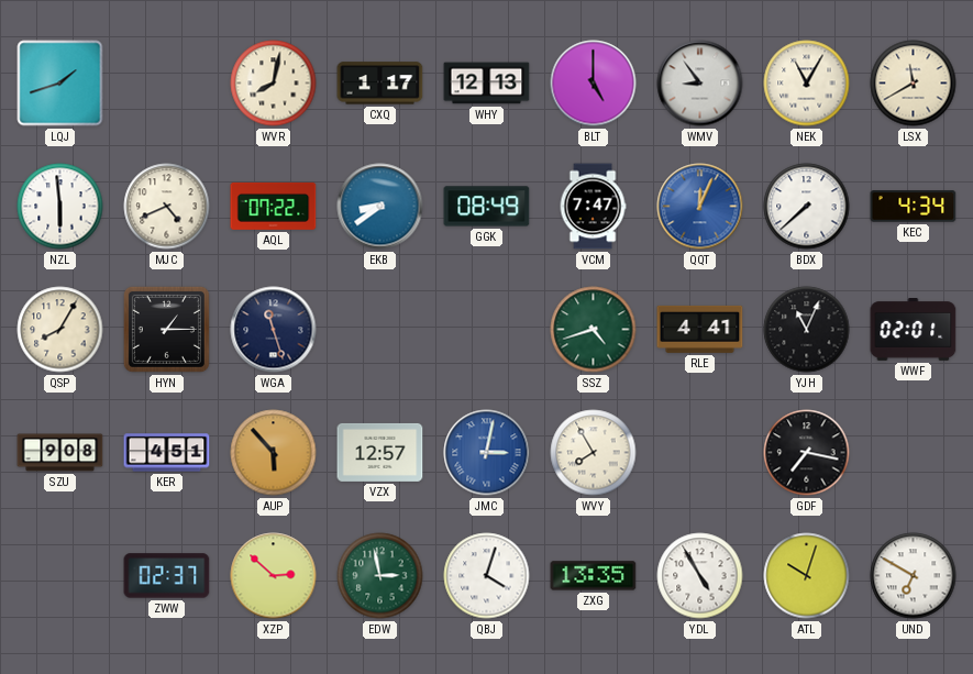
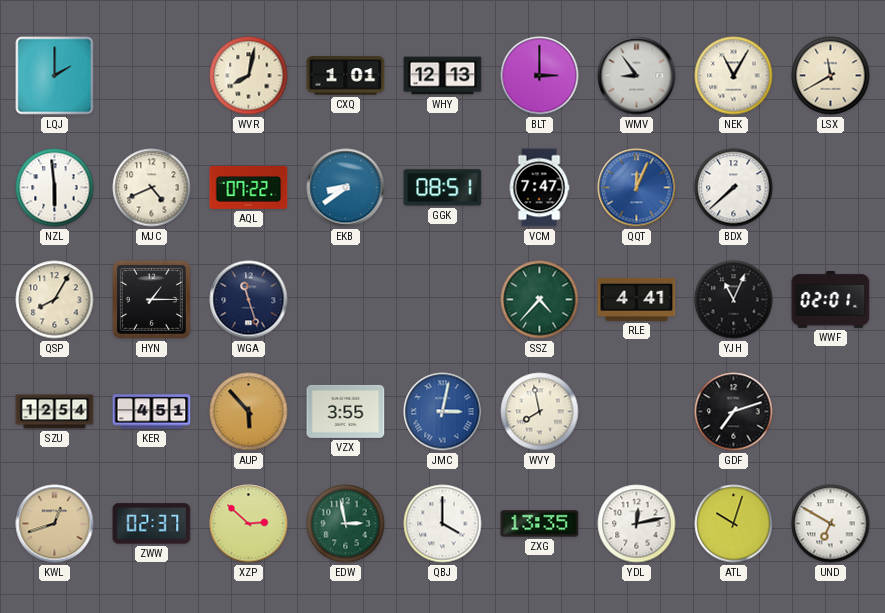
LQJ: 1:42 -> 2:00
CXQ: 1:17 -> 1:01
BLT: 5:00 -> 3:00
GGK: 08:49 -> 08:51
KEC: 4:34 -> none
SSZ: 4:42 -> 4:37
SZU: 9:08 -> 12:54
VZX: 12:57 -> 3:55
WVY: 7:55 -> 7:58
GDF: 7:17 -> 7:12
KWL: none -> 12:42
QBJ: 4:03 -> 4:00
YDL: 4:55 -> 12:13
